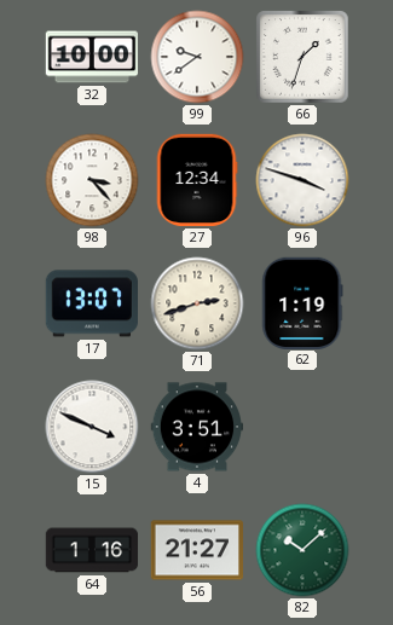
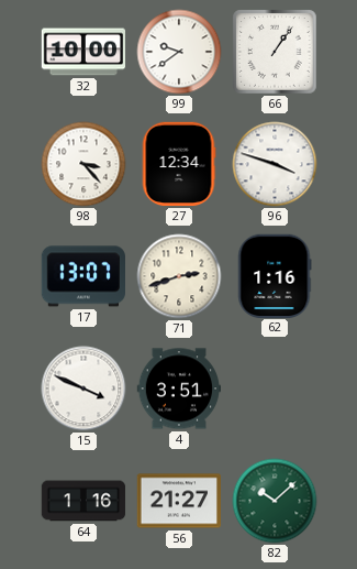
66: 1:33 -> 1:06
62: 1:19 -> 1:16
